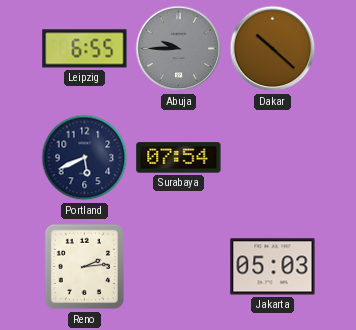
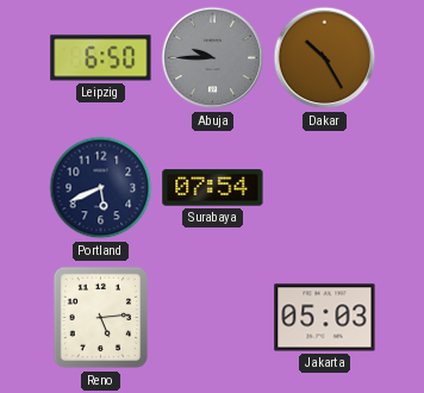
Leipzig: 6:55 -> 6:50
Dakar: 10:22 -> 10:25
Reno: 2:14 -> 5:14
